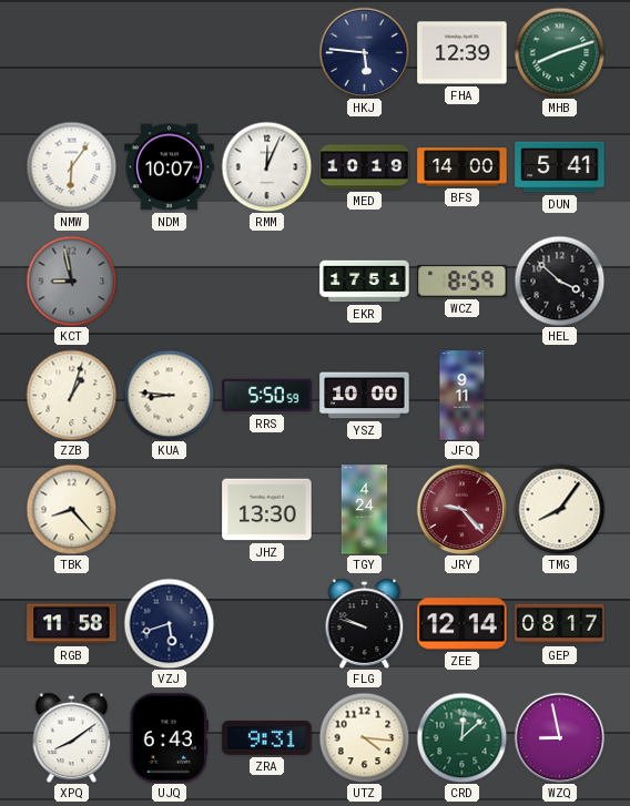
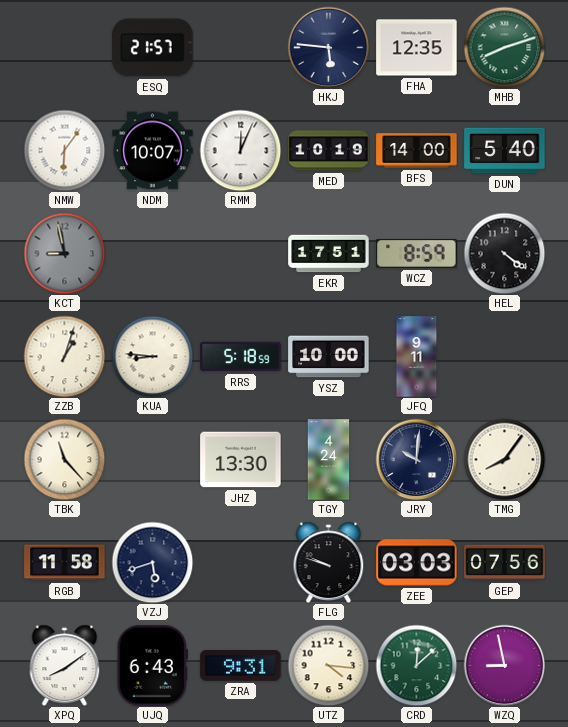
ESQ: none -> 21:57
FHA: 12:39 -> 12:35
DUN: 5:41 -> 5:40
HEL: 3:52 -> 4:21
RRS: 5:50 -> 5:18
TBK: 8:23 -> 11:23
JRY: 9:23 -> 10:01
JRY dial: burgundy -> navy
ZEE: 12:14 -> 03:03
GEP: 08:17 -> 07:56
